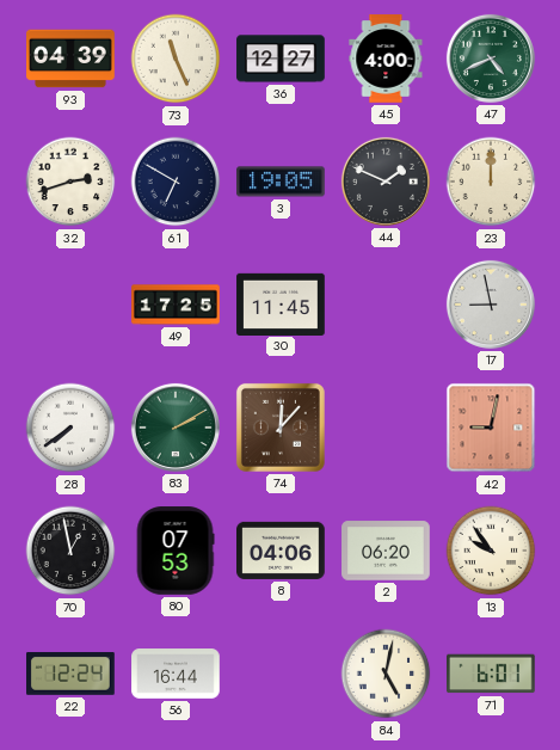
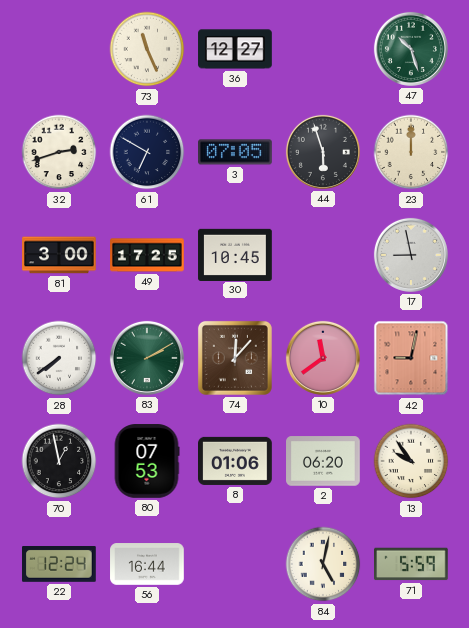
93: 04:39 -> none
45: 4:00 -> none
47: 4:41 -> 10:27
3: 19:05 -> 07:05
44: 1:49 -> 5:57
81: none -> 3:00
30: 11:45 -> 10:45
10: none -> 11:39
8: 04:06 -> 01:06
71: 6:01 -> 5:59
